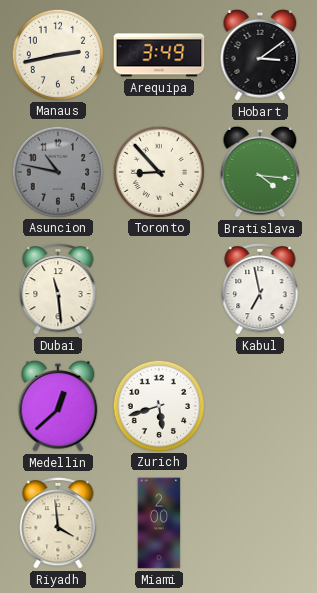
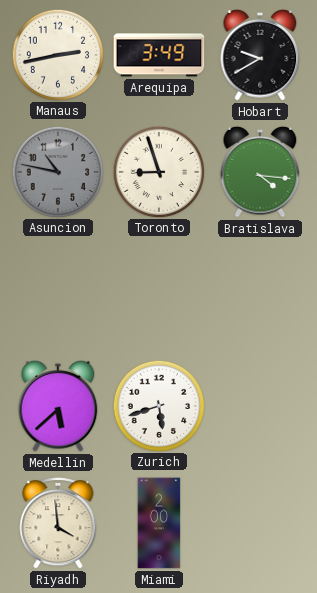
Hobart: 3:09 -> 9:40
Toronto: 8:53 -> 8:57
Dubai: 11:29 -> none
Kabul: 6:58 -> none
Medellin: 12:38 -> 5:38
